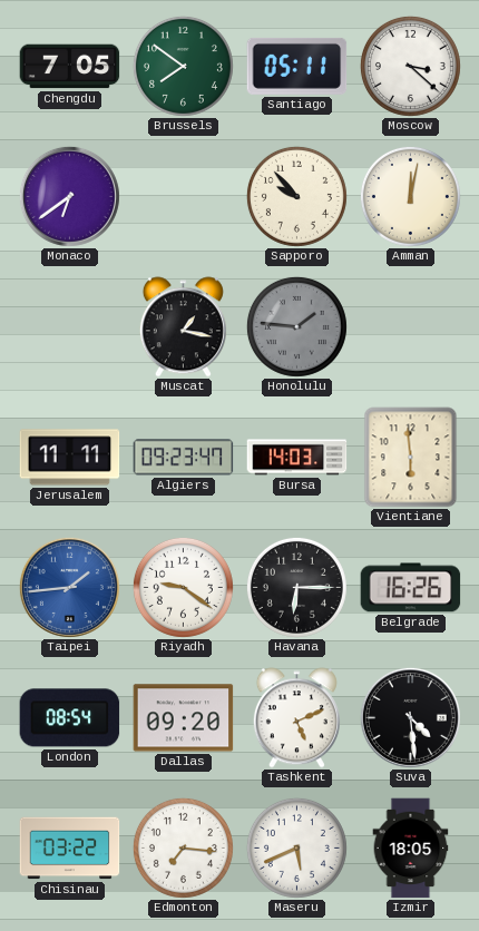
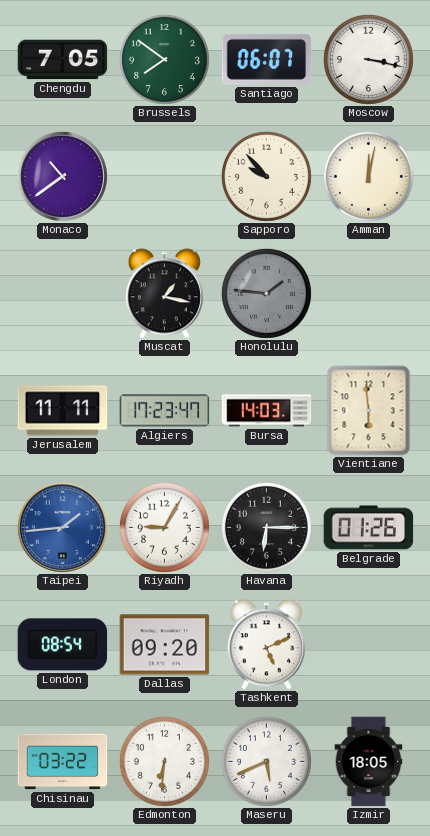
Santiago: 05:11 -> 06:07
Moscow: 3:22 -> 3:17
Monaco: 6:39 -> 10:39
Algiers: 09:23 -> 17:23
Riyadh: 9:21 -> 9:05
Belgrade: 16:26 -> 01:26
Suva: 4:29 -> none
Edmonton: 7:16 -> 6:31
